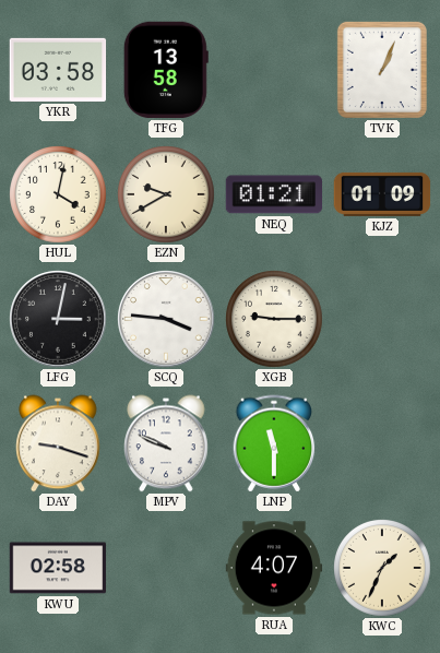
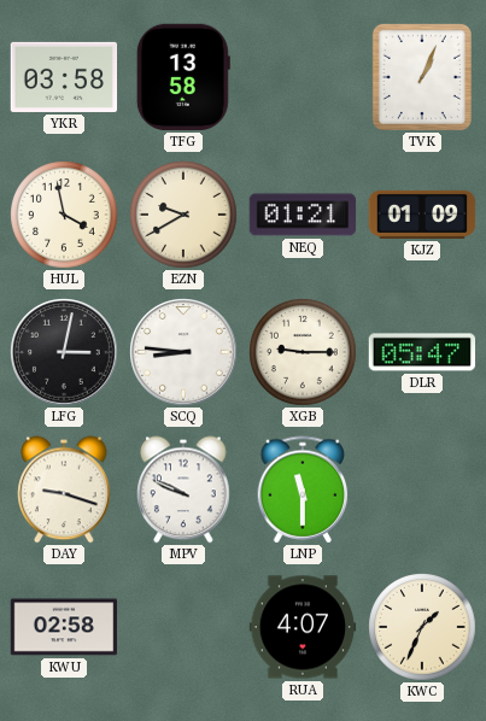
HUL: 4:02 -> 3:58
SCQ: 3:46 -> 8:46
DLR: none -> 05:47
